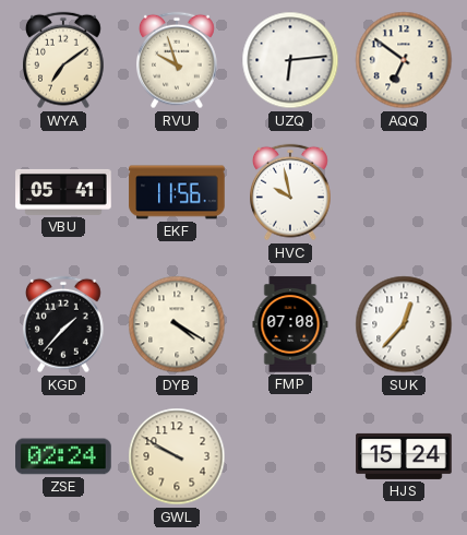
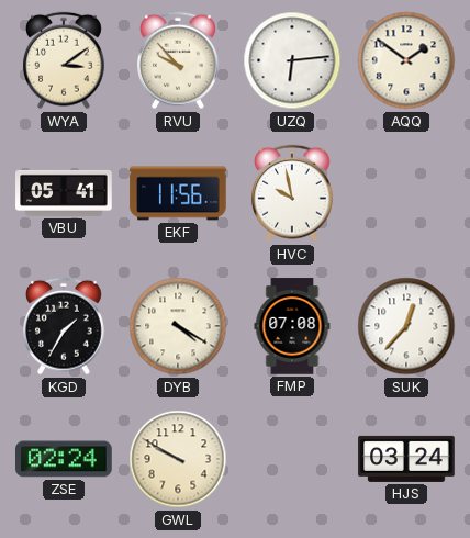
WYA: 7:09 -> 3:09
RVU: 9:57 -> 9:53
AQQ: 6:51 -> 1:51
KGD: 1:37 -> 1:35
HJS: 15:24 -> 03:24
